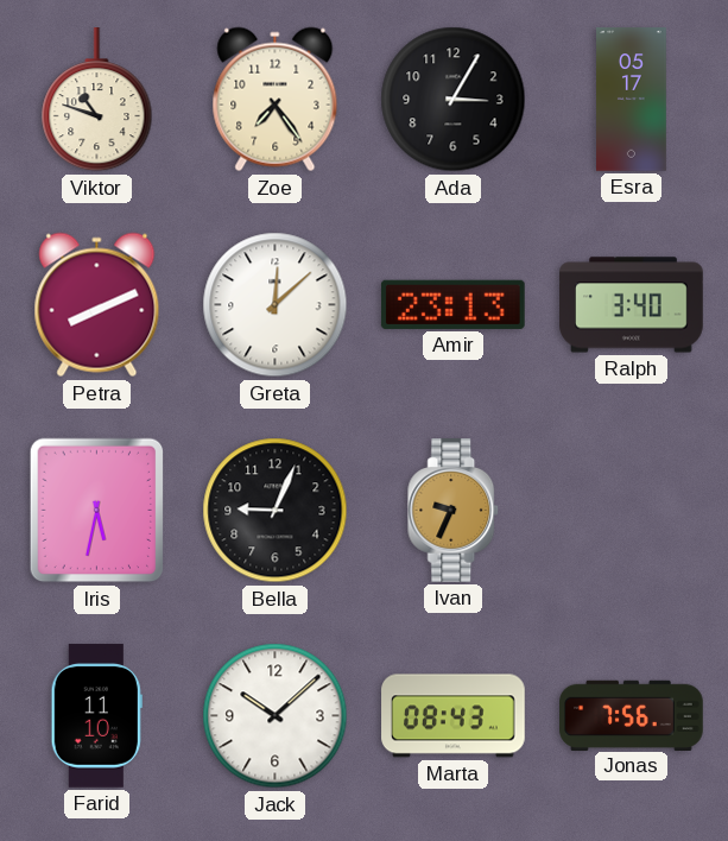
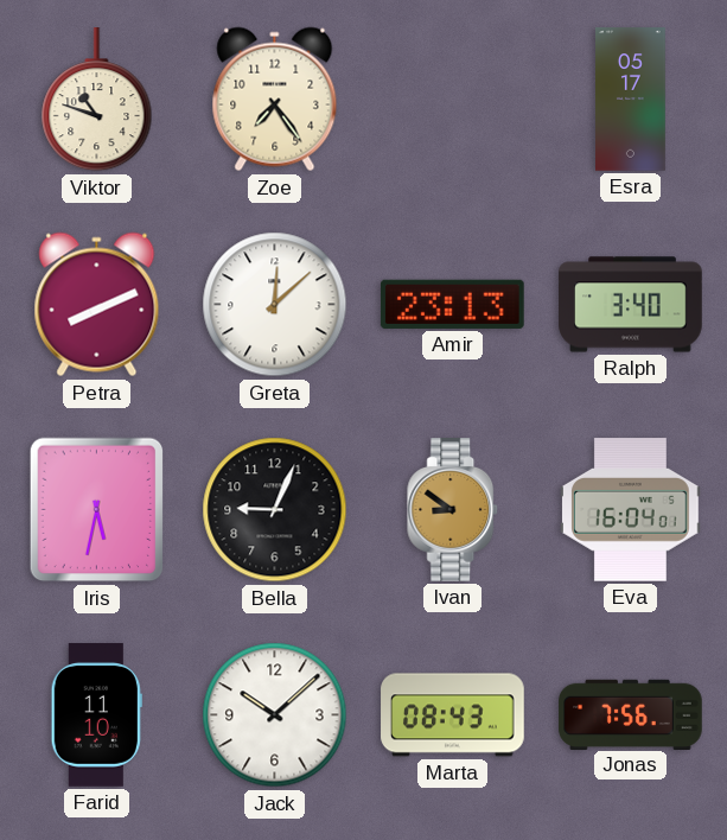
Ada: 3:05 -> none
Ivan: 9:34 -> 8:51
Eva: none -> 16:04
